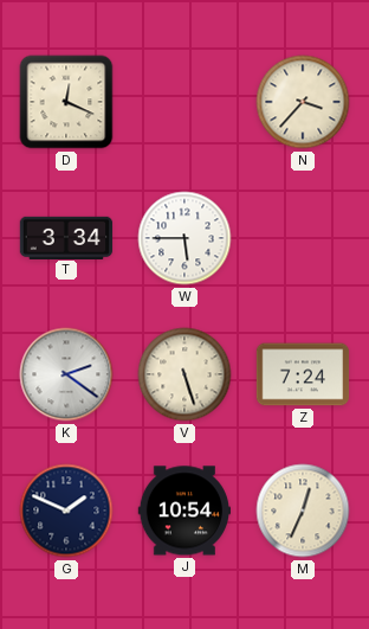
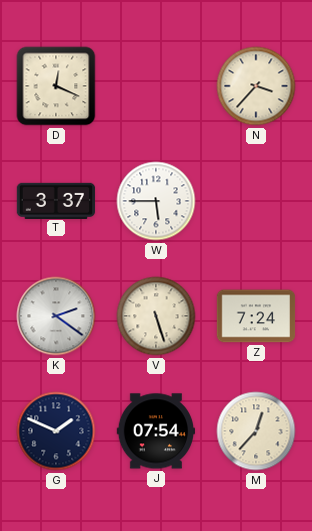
T: 3:34 -> 3:37
J: 10:54 -> 07:54
M: 12:34 -> 12:37
